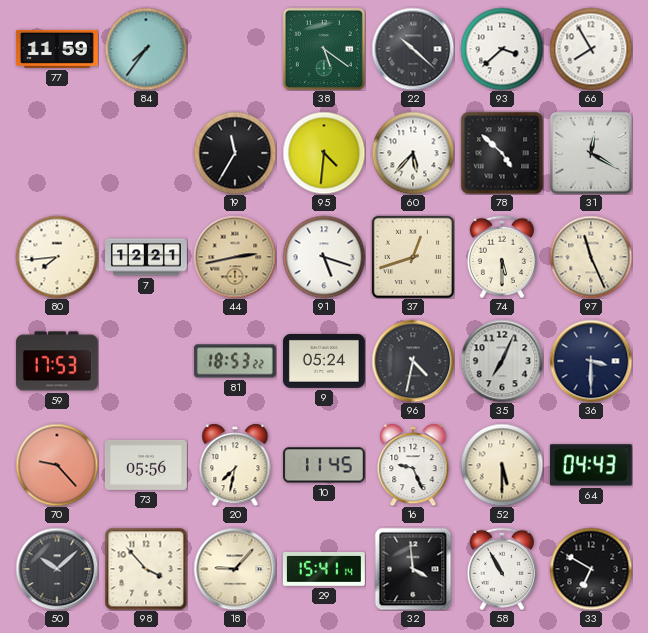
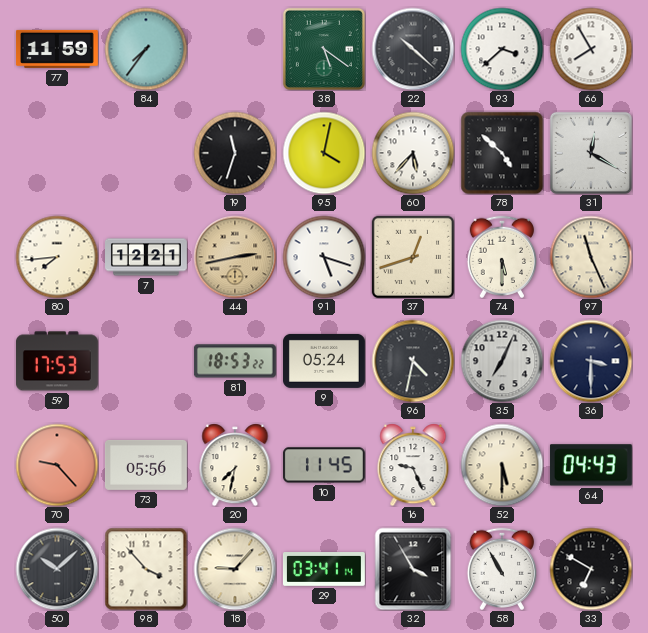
19: 11:35 -> 11:33
95: 4:31 -> 4:02
29: 15:41 -> 03:41
32: 3:59 -> 3:55
